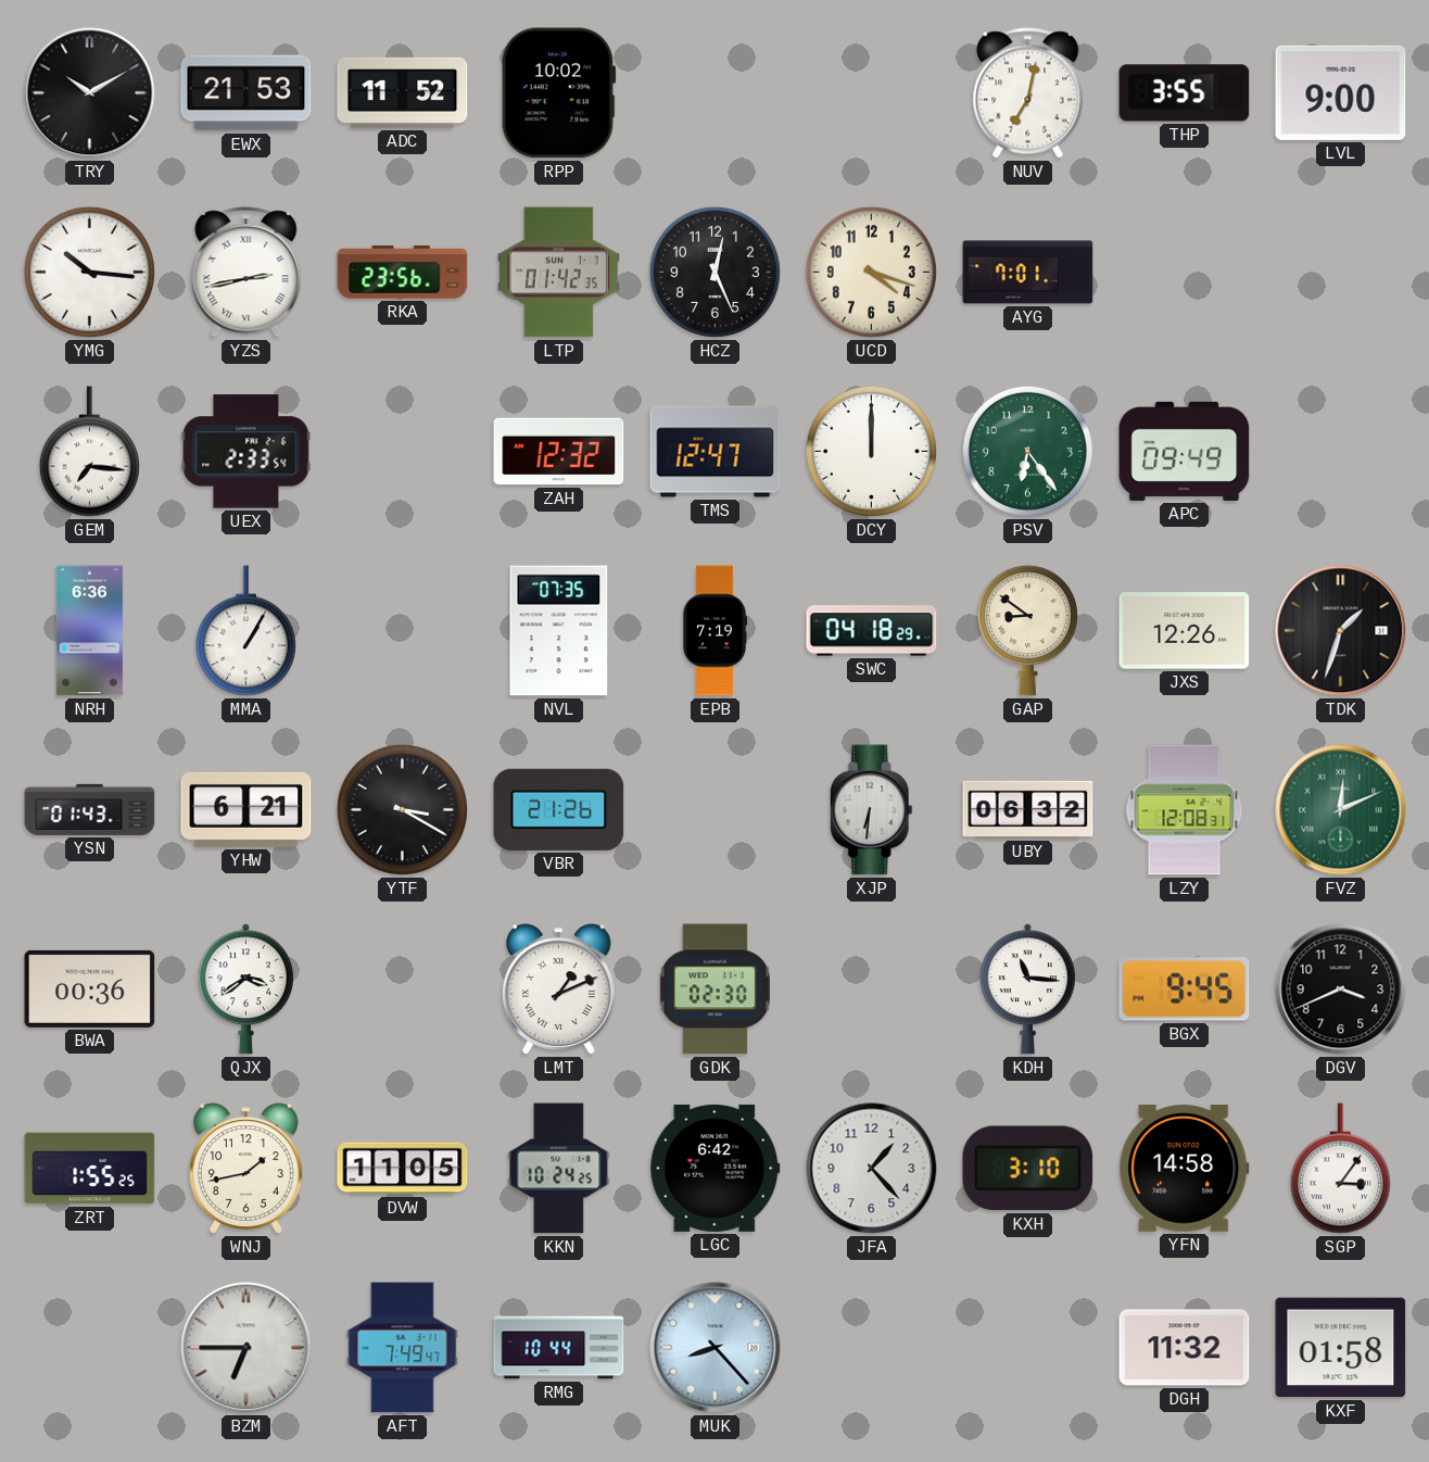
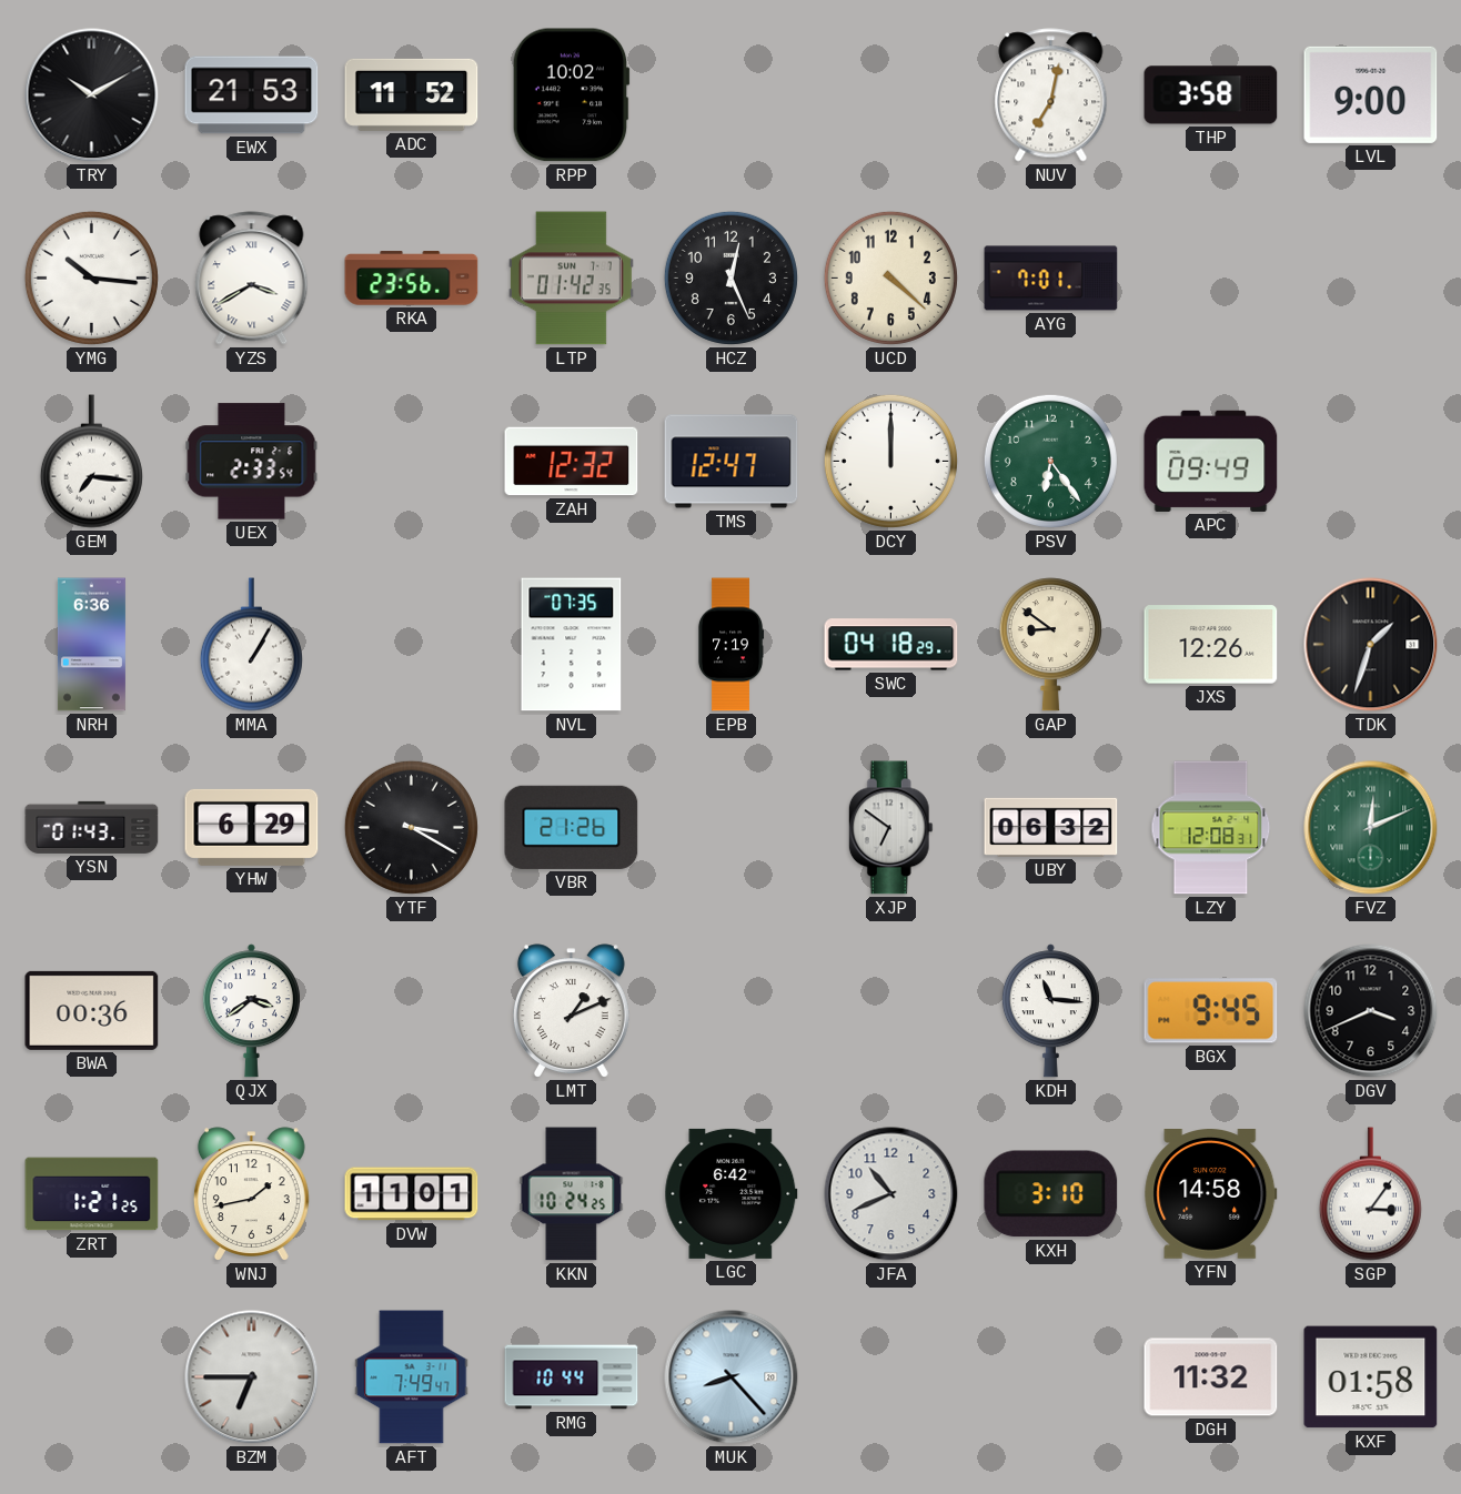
THP: 3:55 -> 3:58
YZS: 2:43 -> 3:40
UCD: 4:18 -> 4:22
YHW: 6:21 -> 6:29
XJP: 6:31 -> 6:51
GDK: 02:30 -> none
ZRT: 1:55 -> 1:21
DVW: 11:05 -> 11:01
JFA: 1:23 -> 10:41
